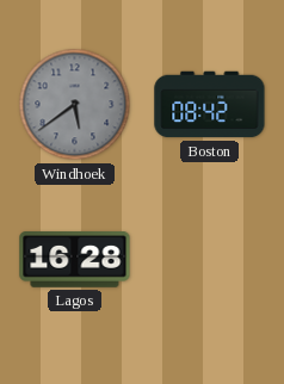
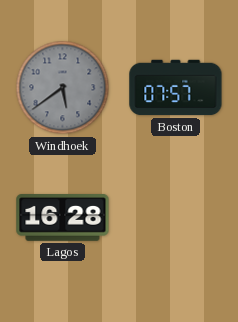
Boston: 08:42 -> 07:57
